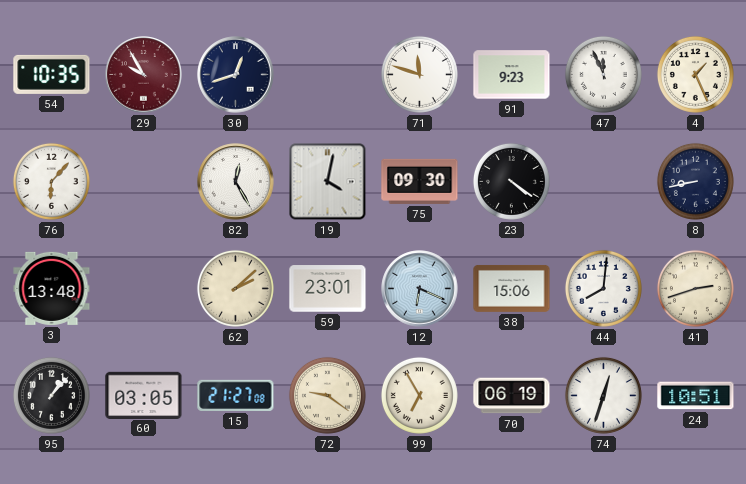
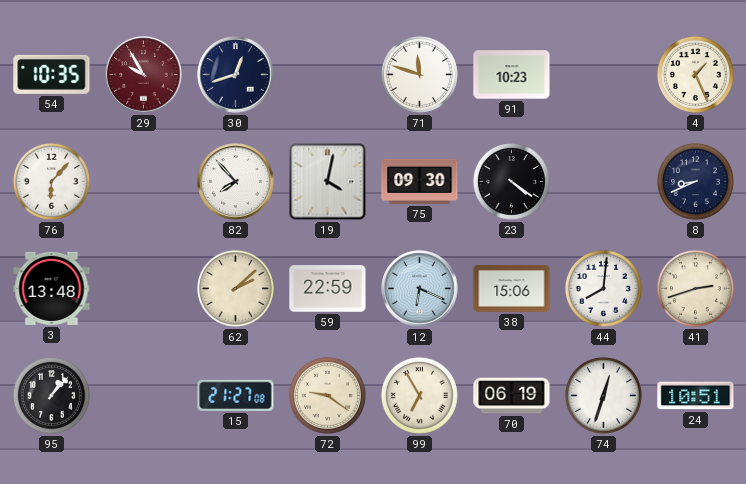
91: 9:23 -> 10:23
47: 11:56 -> none
82: 12:25 -> 7:53
8: 8:43 -> 8:41
59: 23:01 -> 22:59
60: 03:05 -> none
